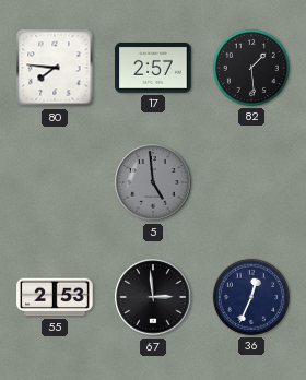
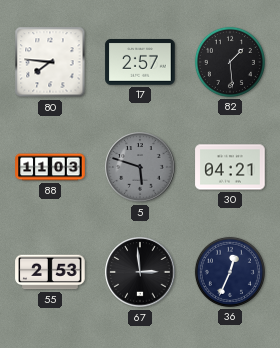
88: none -> 11:03
5: 4:59 -> 5:48
30: none -> 04:21
